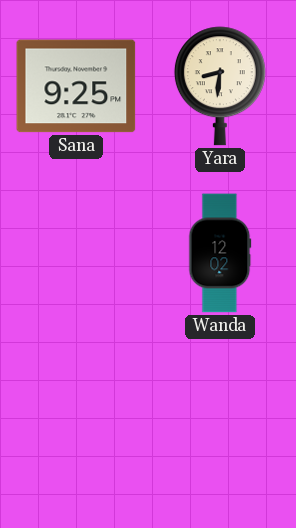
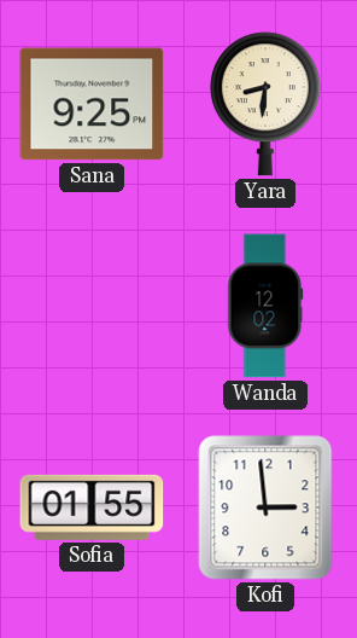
Sofia: none -> 01:55
Kofi: none -> 2:59
